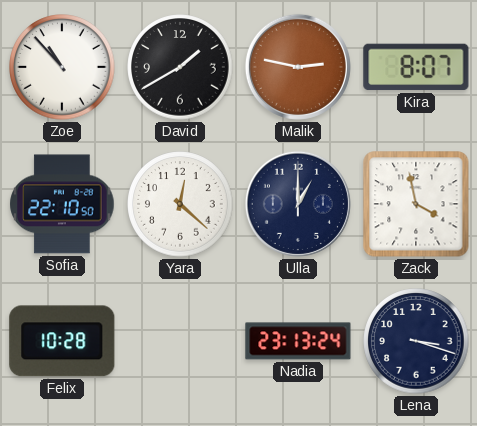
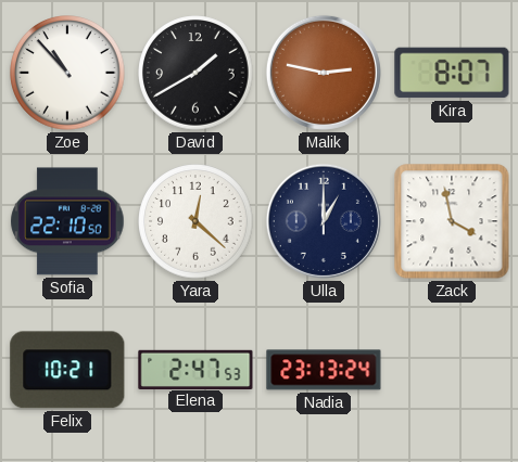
Felix: 10:28 -> 10:21
Elena: none -> 2:47
Lena: 3:18 -> none
